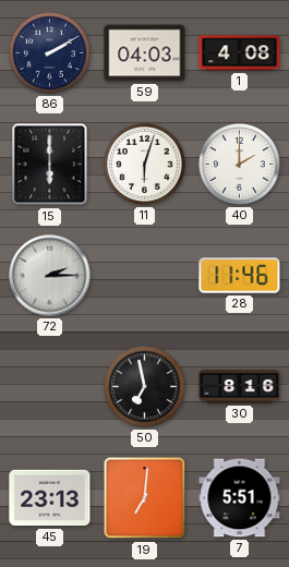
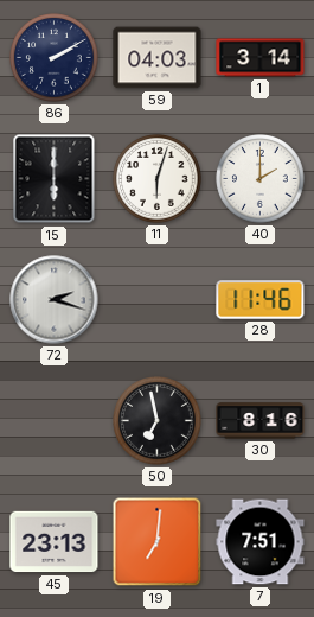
1: 4:08 -> 3:14
72: 2:15 -> 2:18
7: 5:51 -> 7:51
